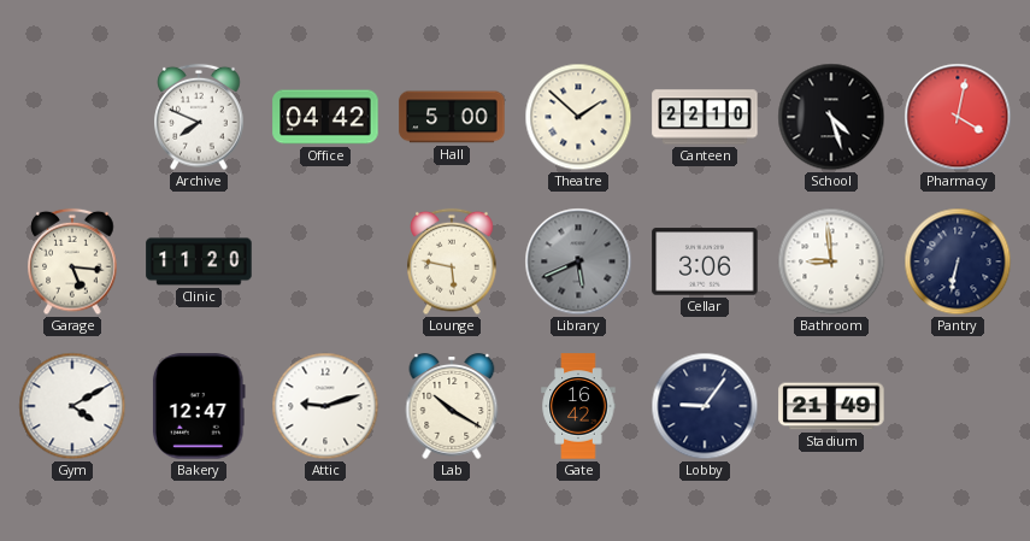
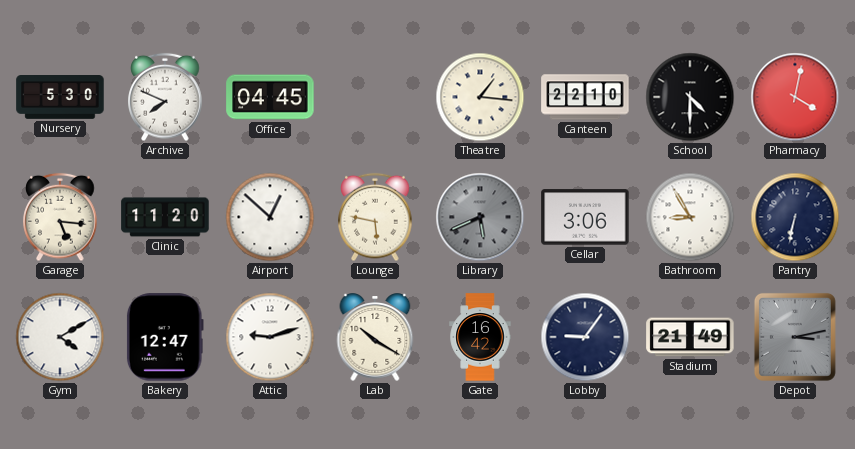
Nursery: none -> 5:30
Office: 04:42 -> 04:45
Hall: 5:00 -> none
Theatre: 1:52 -> 1:16
School: 4:27 -> 4:30
Airport: none -> 12:52
Bathroom: 8:59 -> 8:55
Depot: none -> 3:13
